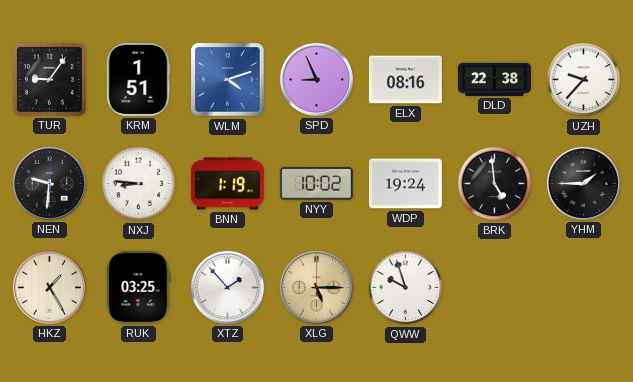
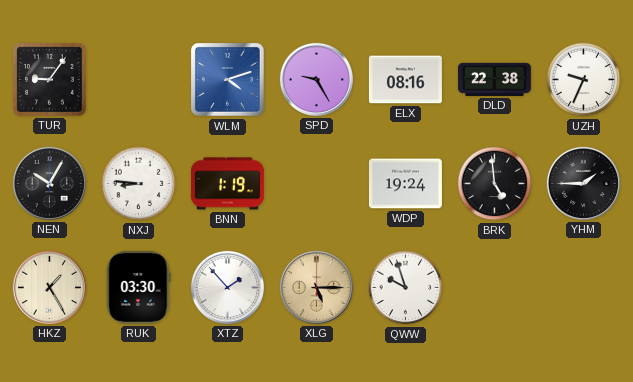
KRM: 1:51 -> none
SPD: 8:56 -> 9:25
UZH: 9:37 -> 9:34
NEN: 9:31 -> 10:05
NYY: 10:02 -> none
RUK: 03:25 -> 03:30
